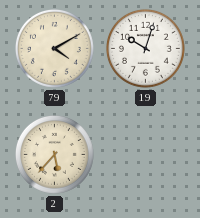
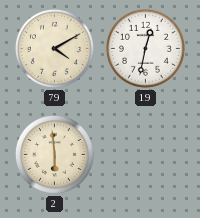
19: 10:03 -> 12:32
2: 5:37 -> 5:59
